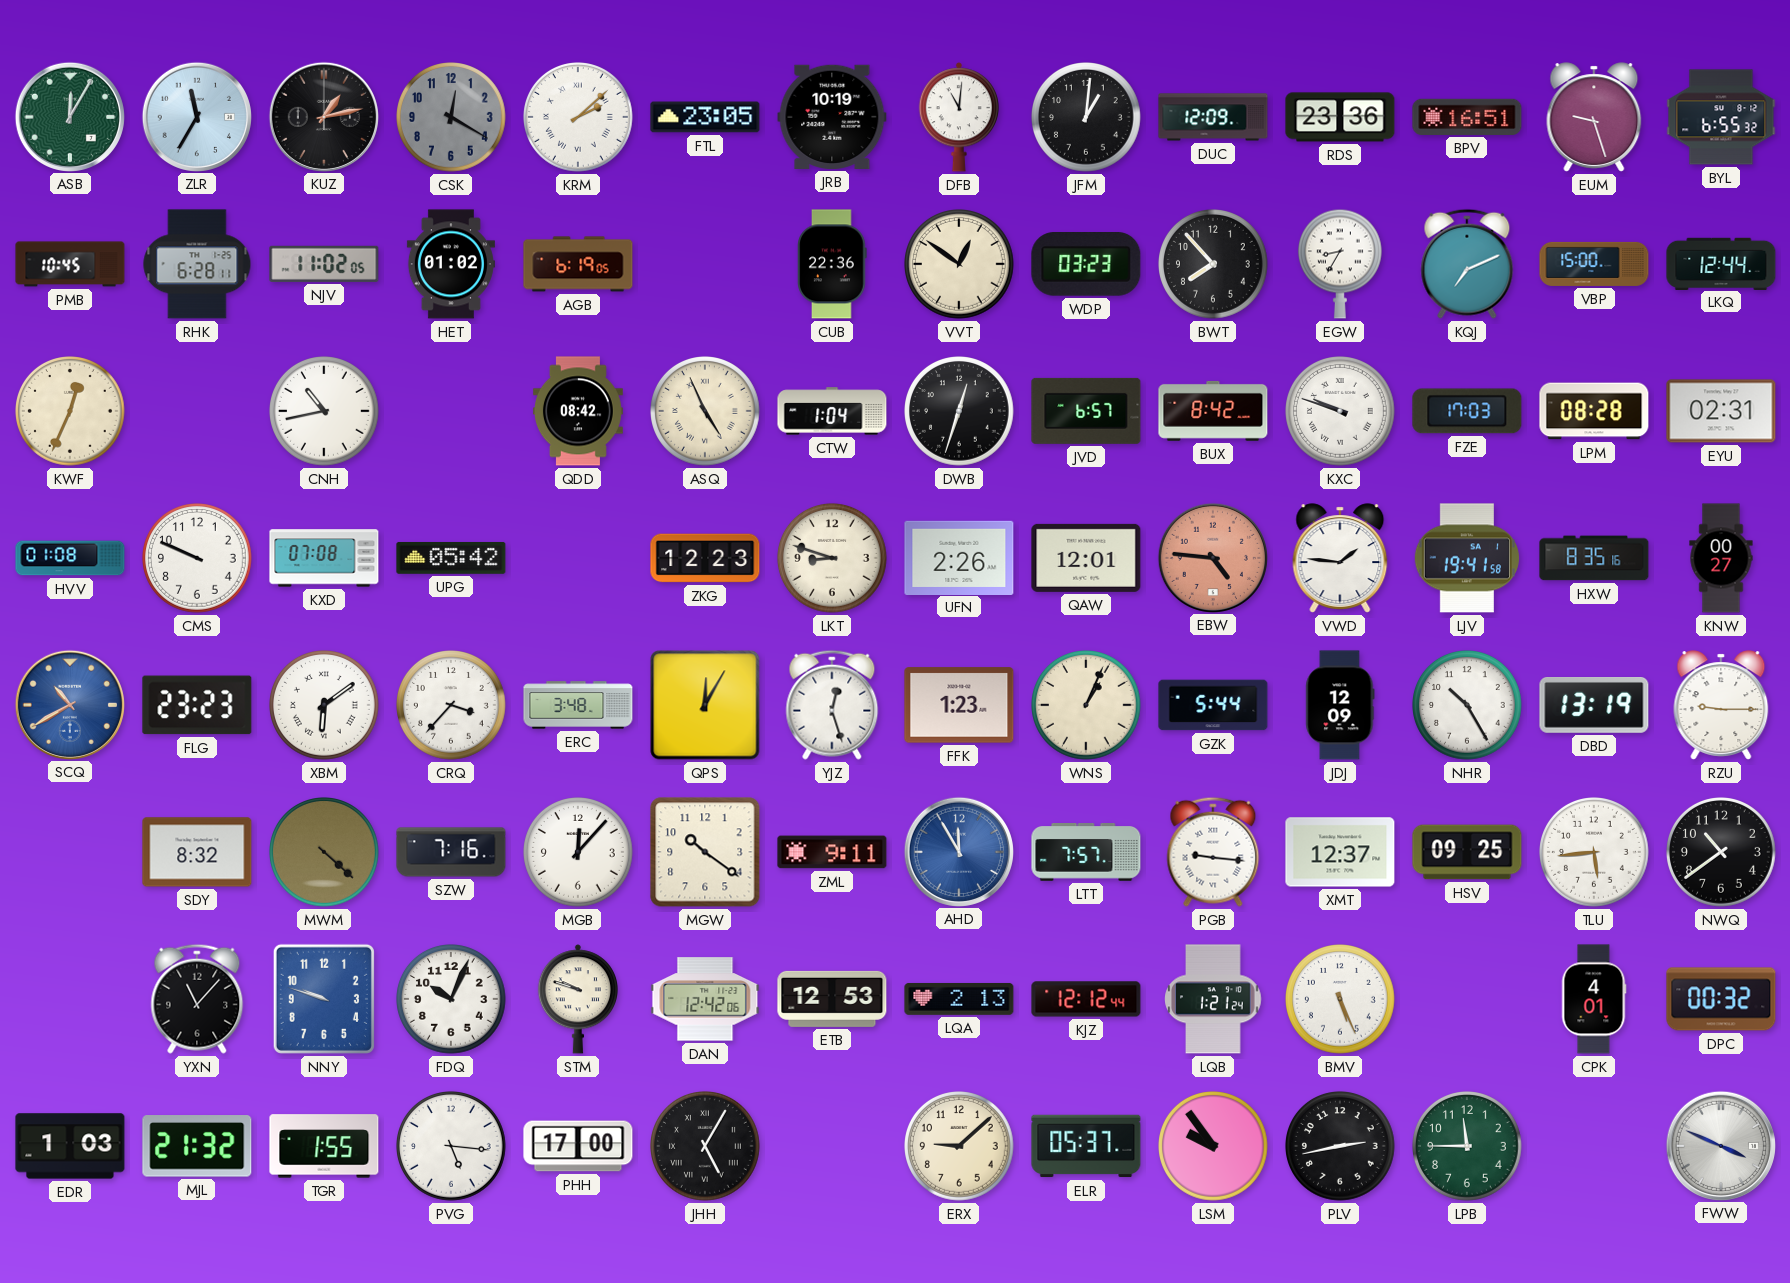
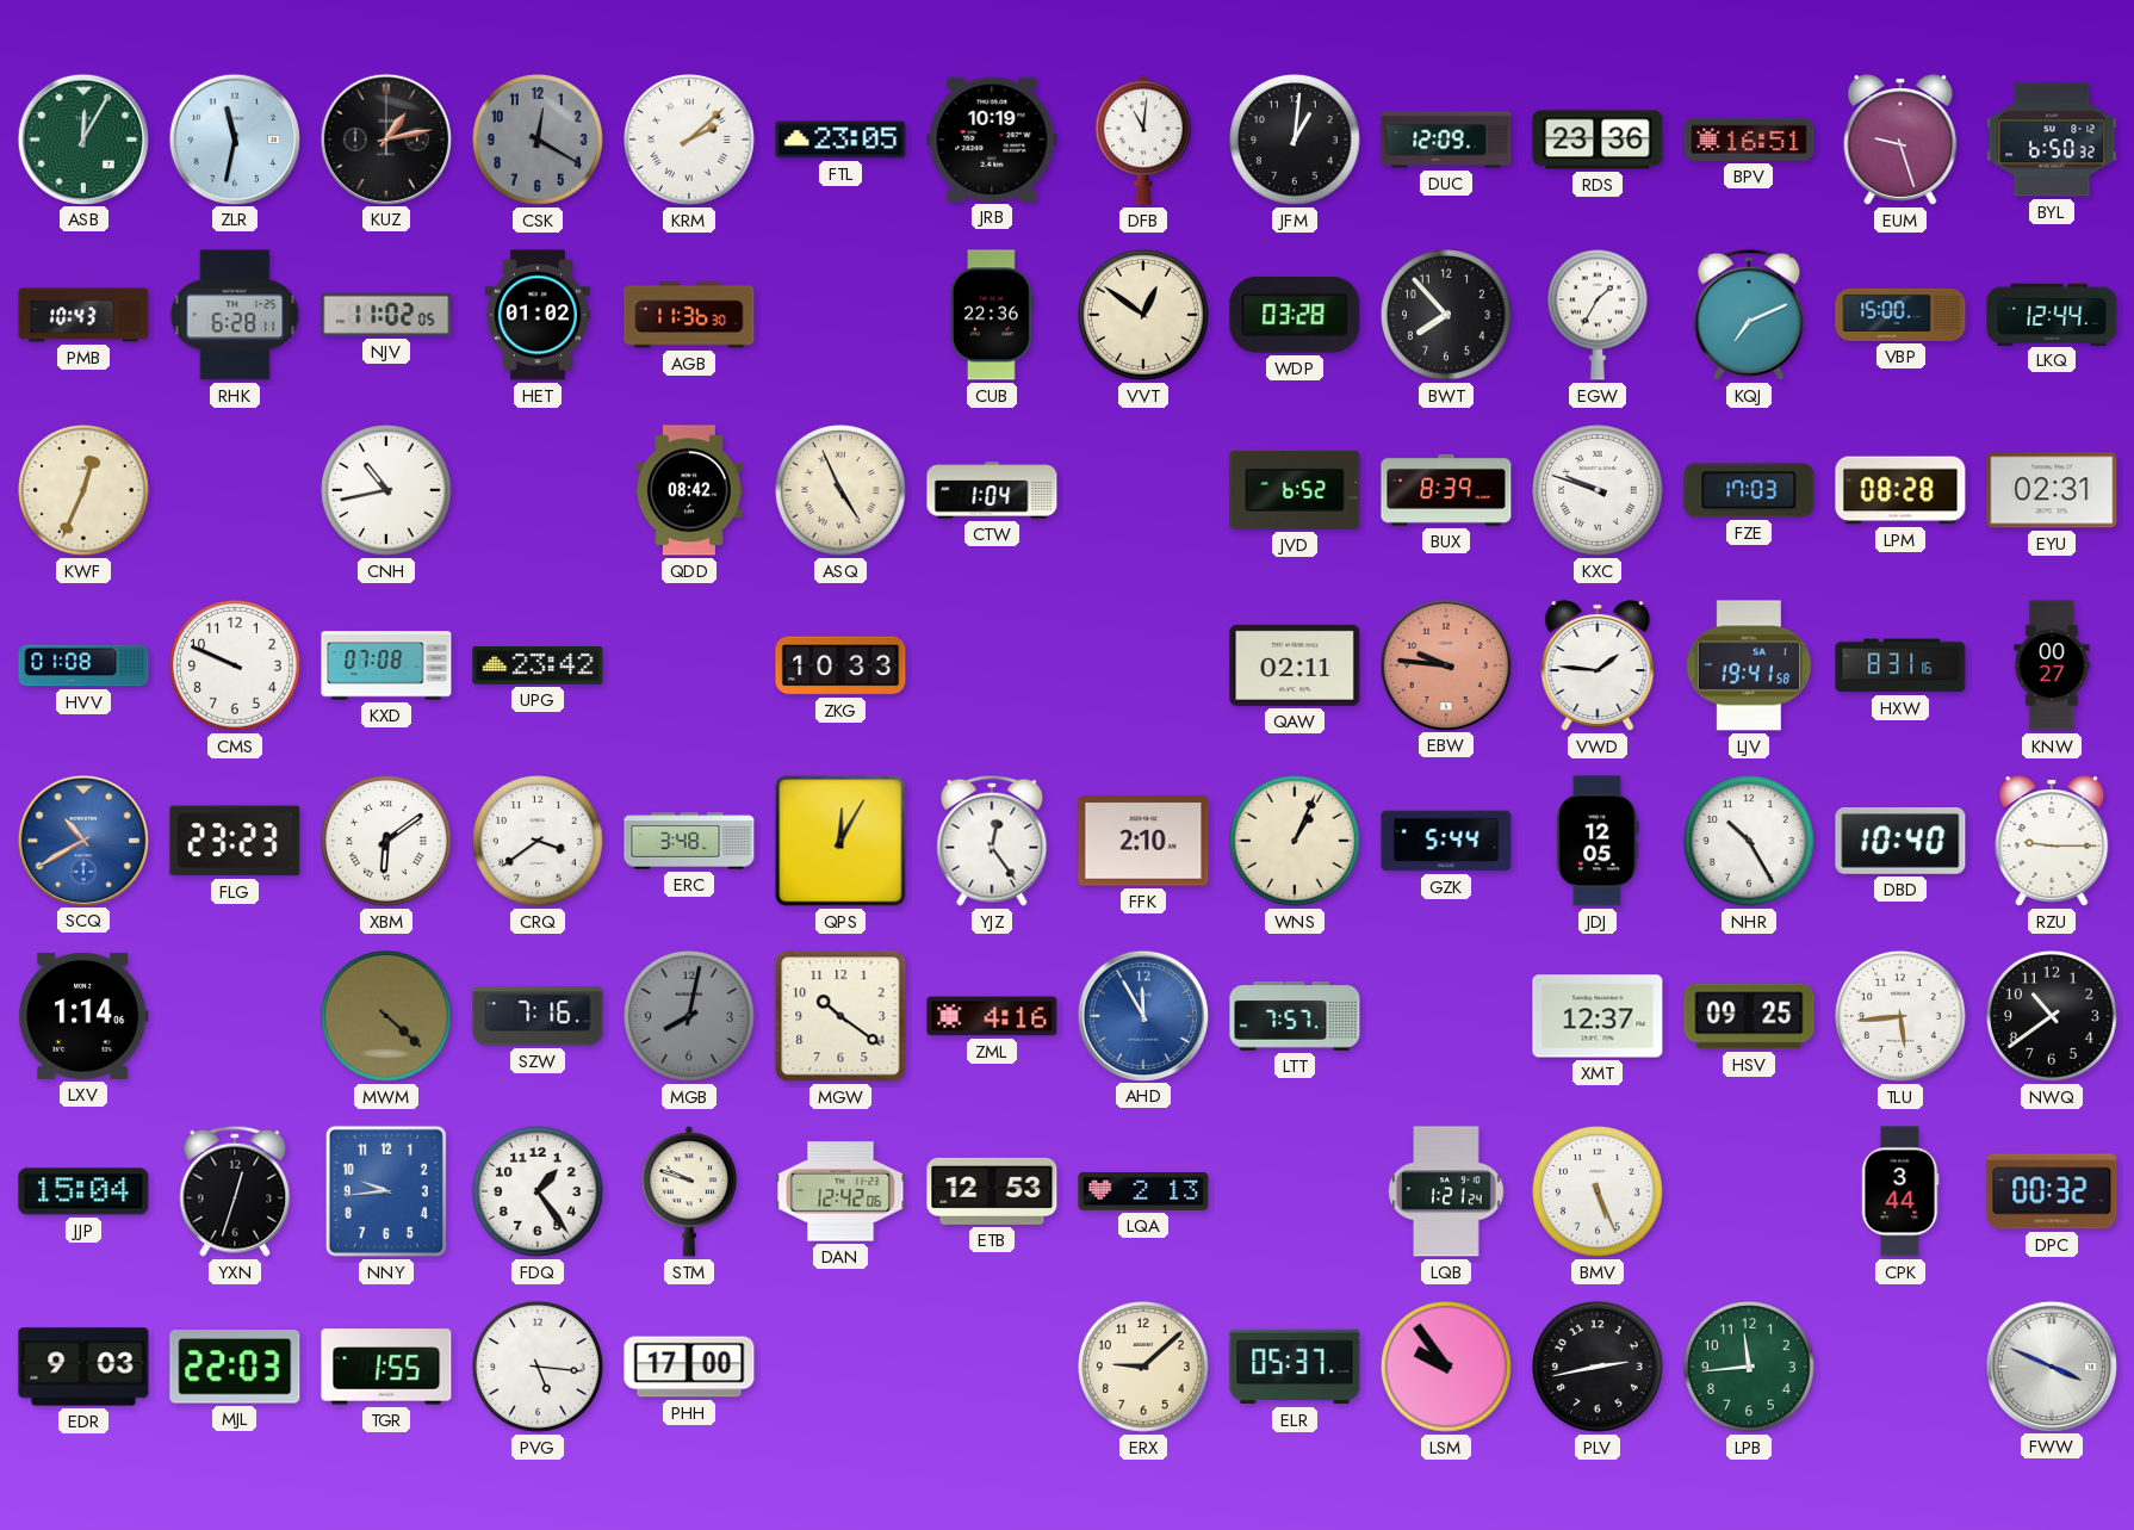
ZLR: 11:35 -> 11:32
BYL: 6:55 -> 6:50
PMB: 10:45 -> 10:43
AGB: 6:19 -> 11:36
WDP: 03:23 -> 03:28
EGW: 8:35 -> 1:35
DWB: 12:33 -> none
JVD: 6:57 -> 6:52
BUX: 8:42 -> 8:39
UPG: 05:42 -> 23:42
ZKG: 12:23 -> 10:33
LKT: 8:48 -> none
UFN: 2:26 -> none
QAW: 12:01 -> 02:11
EBW: 4:46 -> 9:46
HXW: 8:35 -> 8:31
CRQ: 3:37 -> 3:39
YJZ: 12:27 -> 12:24
FFK: 1:23 -> 2:10
JDJ: 12:09 -> 12:05
DBD: 13:19 -> 10:40
LXV: none -> 1:14
SDY: 8:32 -> none
MGB: 12:07 -> 8:02
MGB dial: white -> grey
ZML: 9:11 -> 4:16
PGB: 9:16 -> none
JJP: none -> 15:04
YXN: 11:07 -> 12:33
NNY: 9:48 -> 9:44
FDQ: 10:04 -> 1:24
KJZ: 12:12 -> none
CPK: 4:01 -> 3:44
EDR: 1:03 -> 9:03
MJL: 21:32 -> 22:03
JHH: 5:05 -> none
LPB: 11:45 -> 11:44
